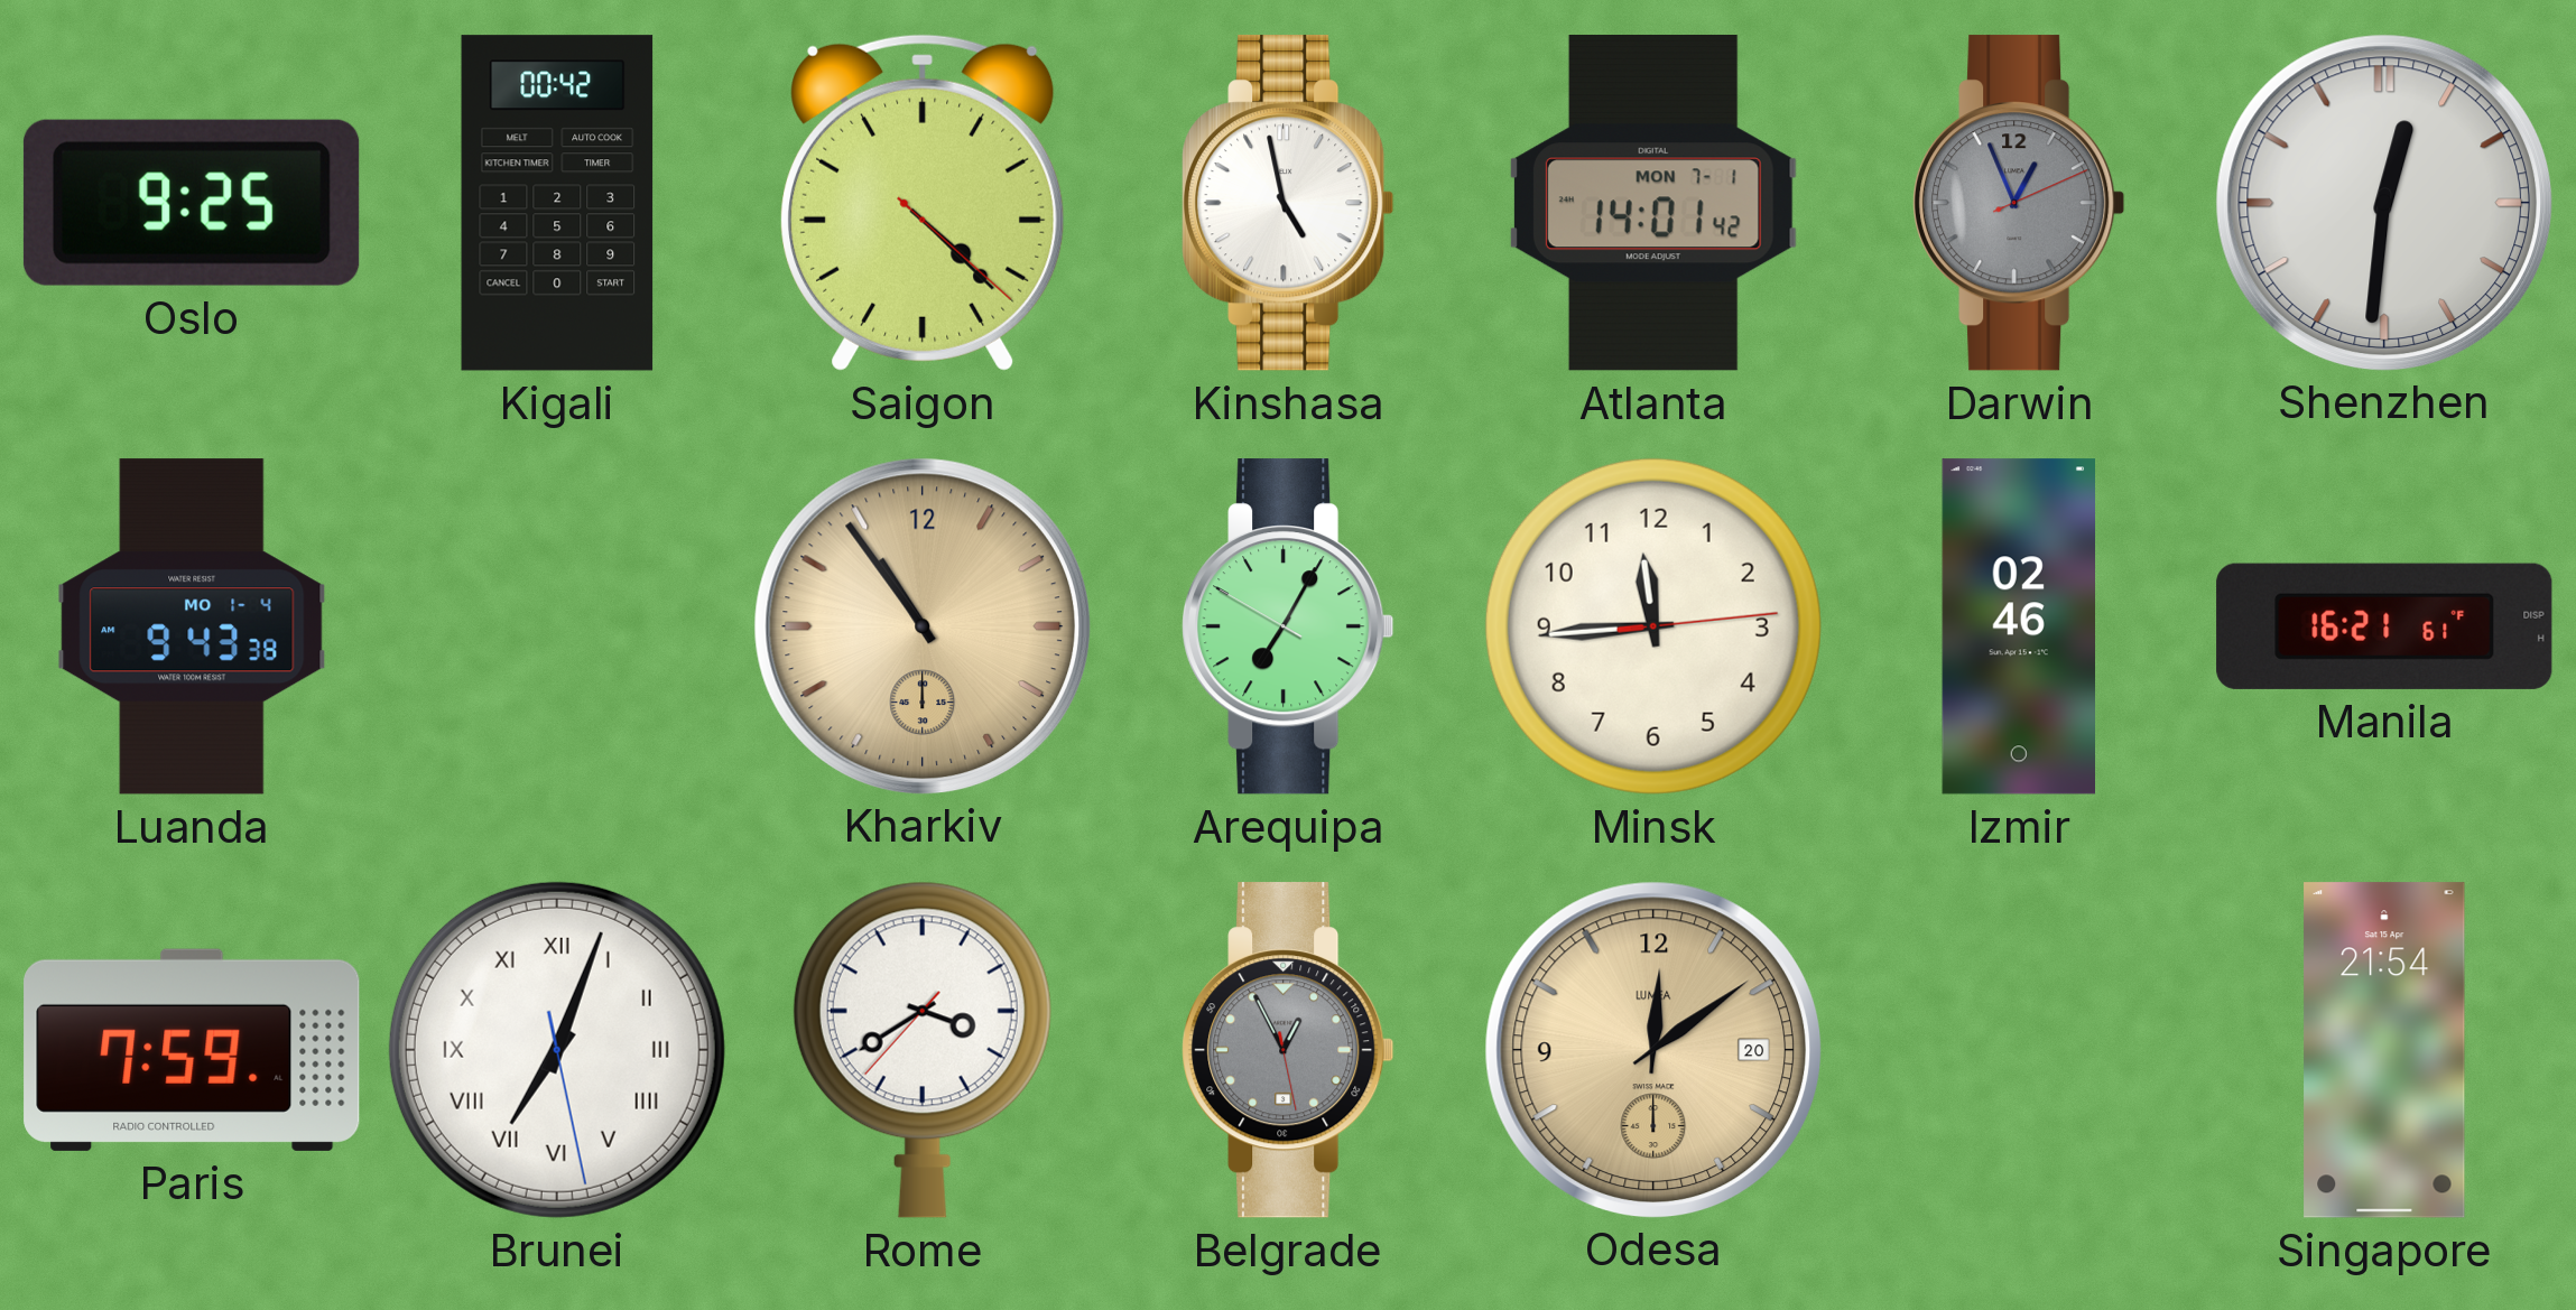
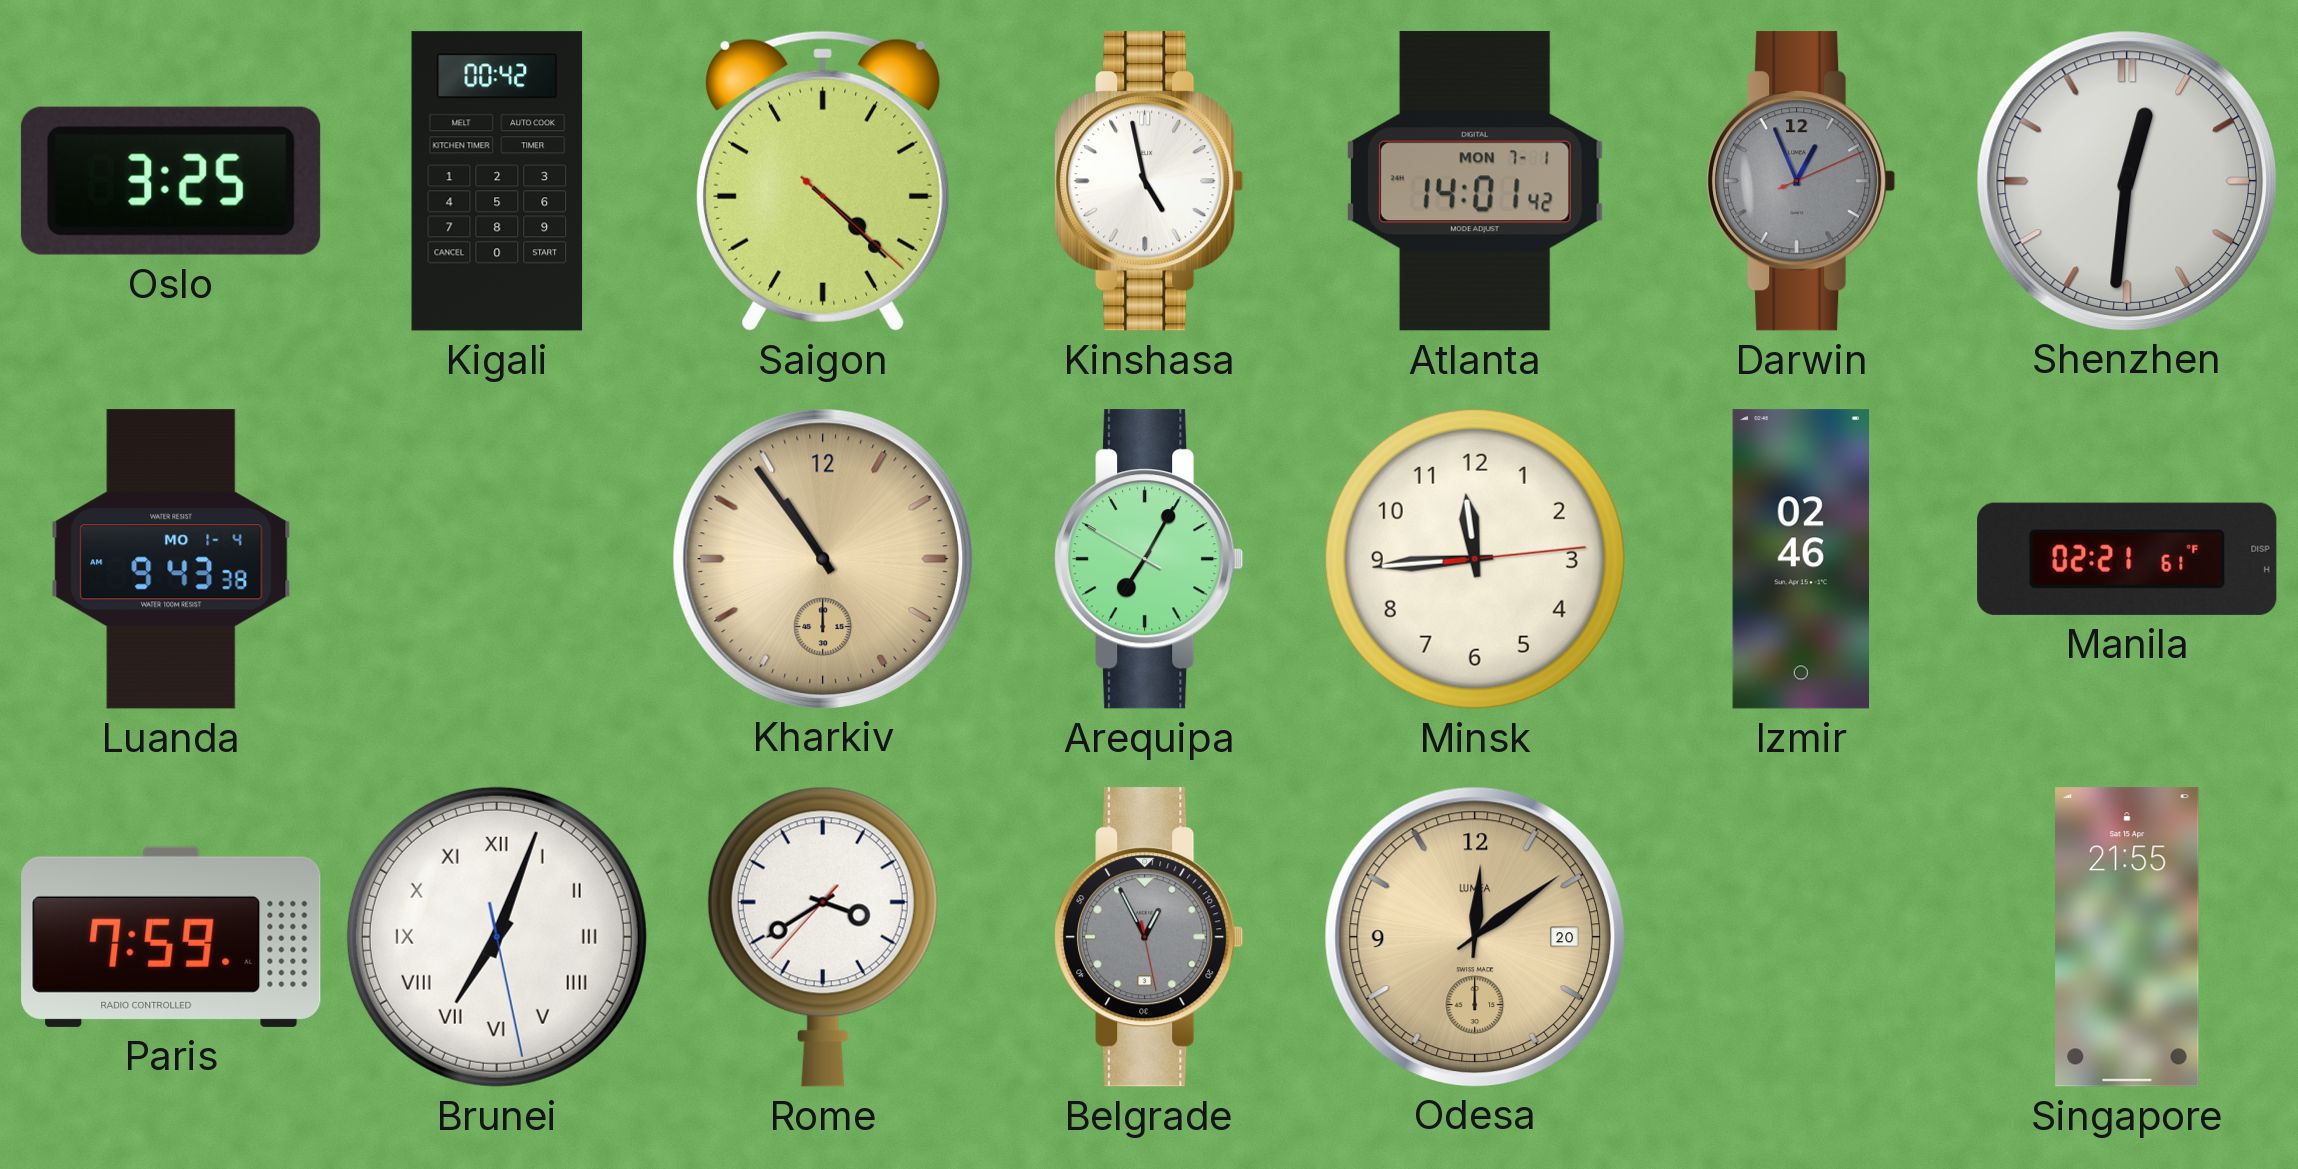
Oslo: 9:25 -> 3:25
Manila: 16:21 -> 02:21
Singapore: 21:54 -> 21:55
